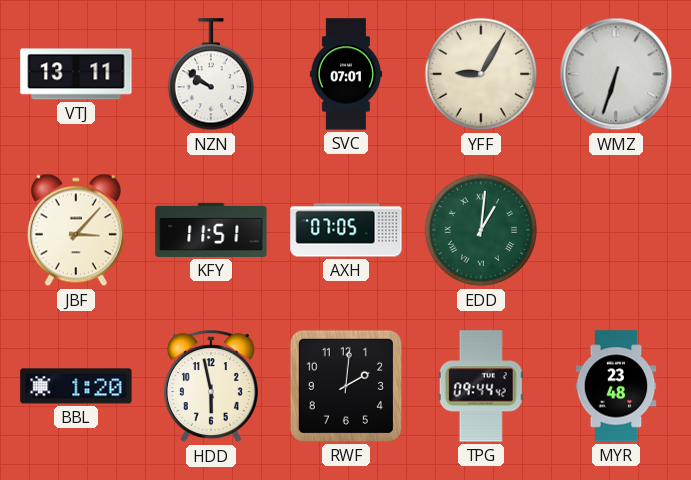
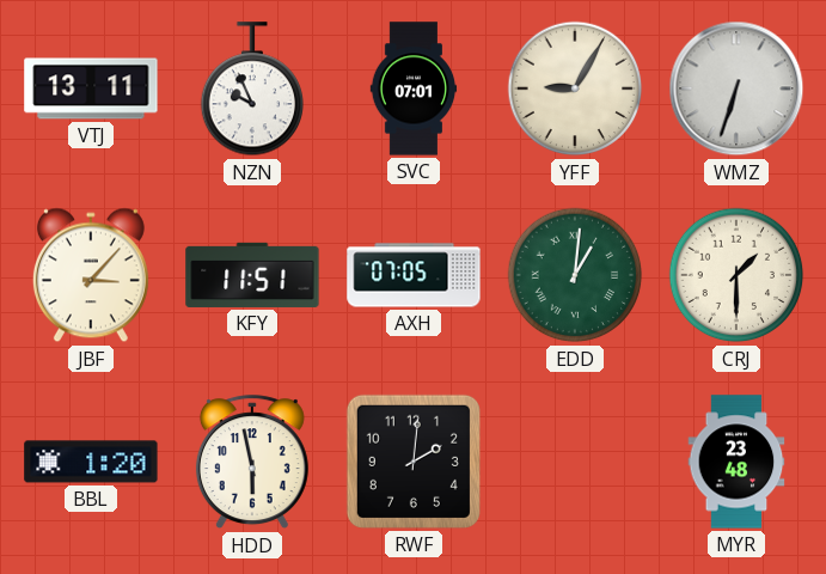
NZN: 9:51 -> 9:56
CRJ: none -> 1:30
TPG: 09:44 -> none
